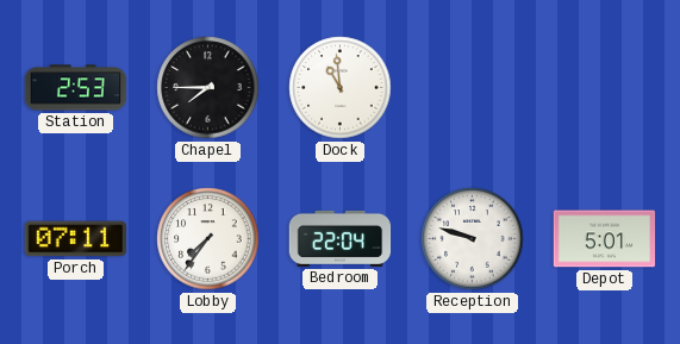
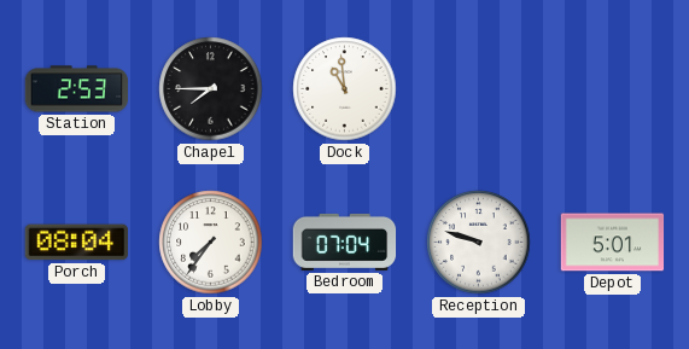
Porch: 07:11 -> 08:04
Bedroom: 22:04 -> 07:04
